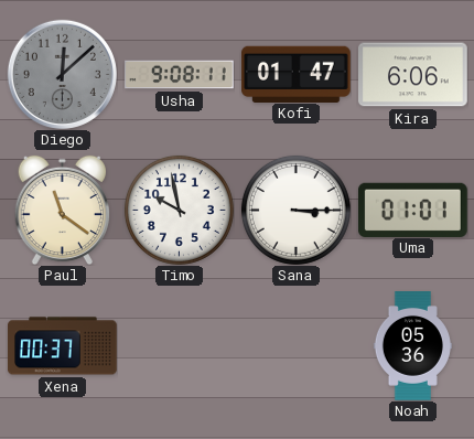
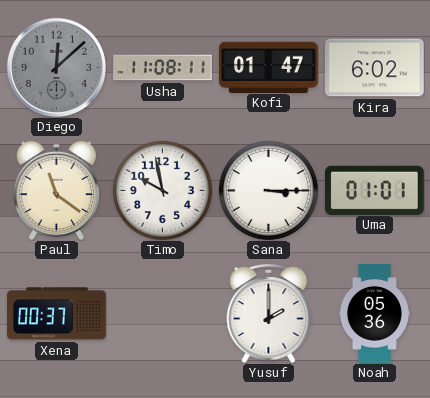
Usha: 9:08 -> 11:08
Kira: 6:06 -> 6:02
Yusuf: none -> 2:00
